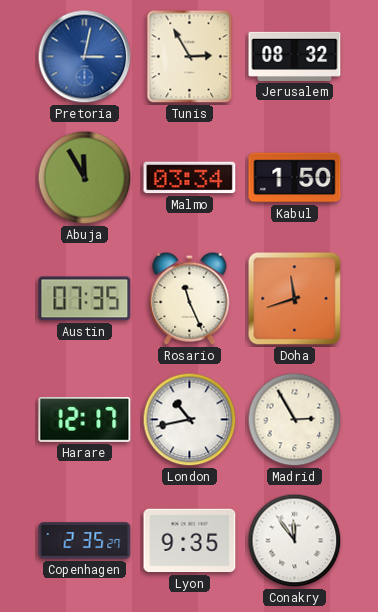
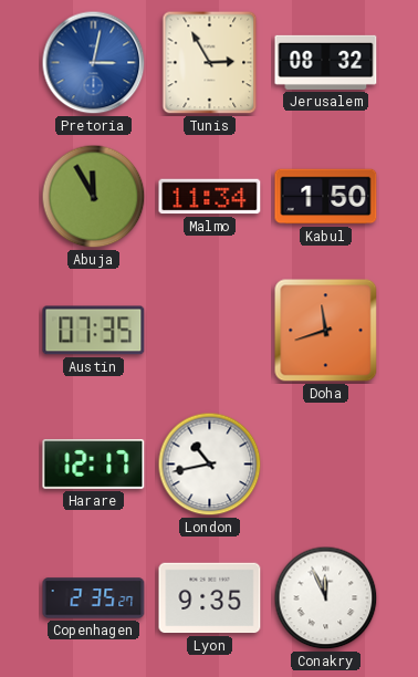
Malmo: 03:34 -> 11:34
Rosario: 11:26 -> none
Madrid: 2:55 -> none
Conakry: 11:54 -> 11:56
